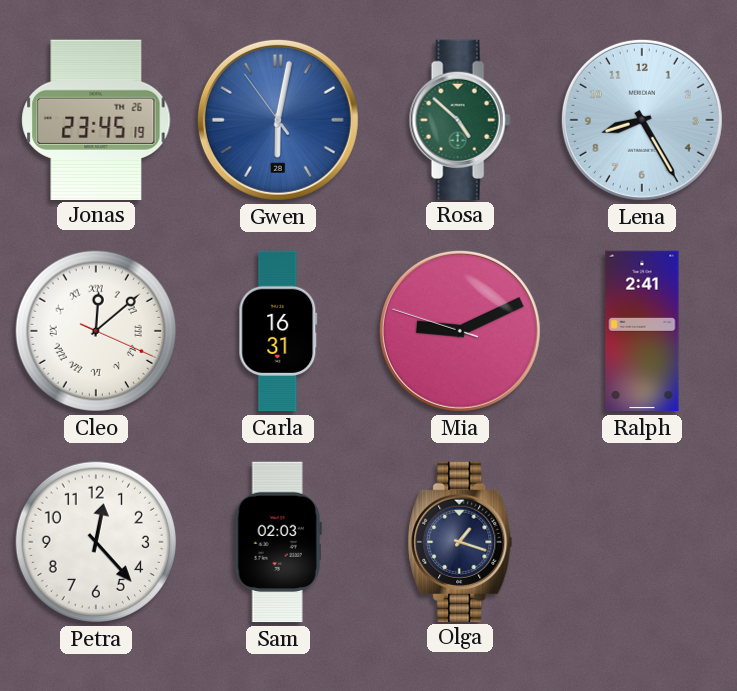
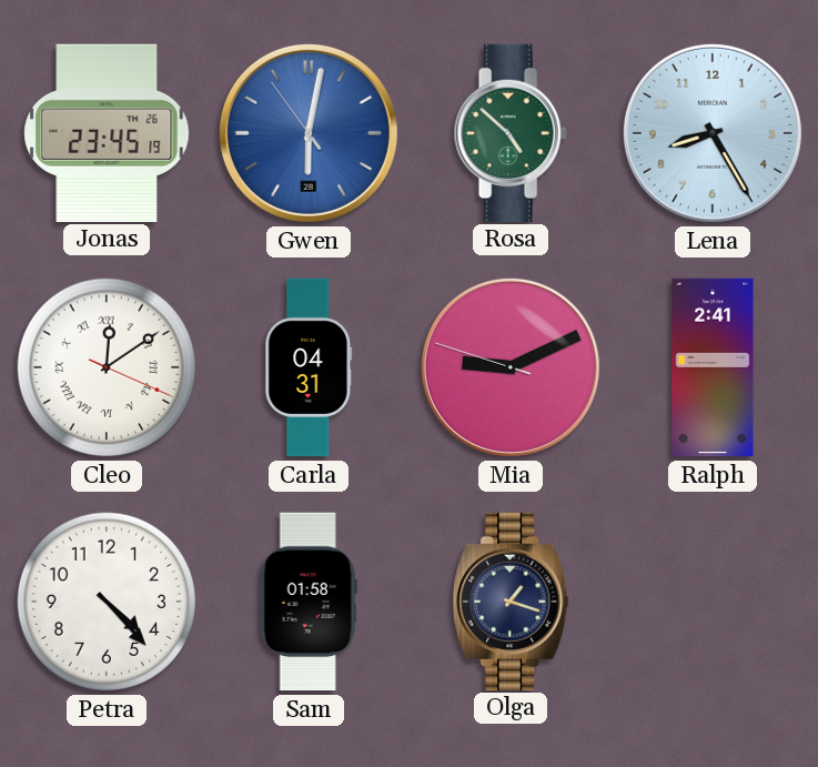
Cleo: 12:08 -> 12:09
Carla: 16:31 -> 04:31
Petra: 12:23 -> 4:23
Sam: 02:03 -> 01:58
